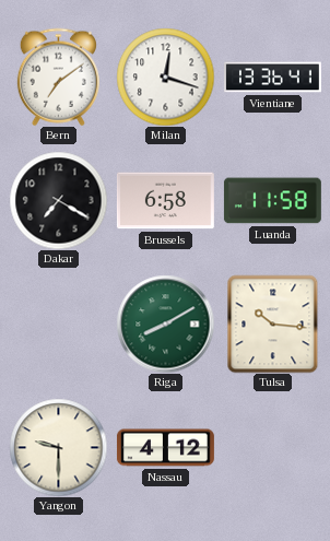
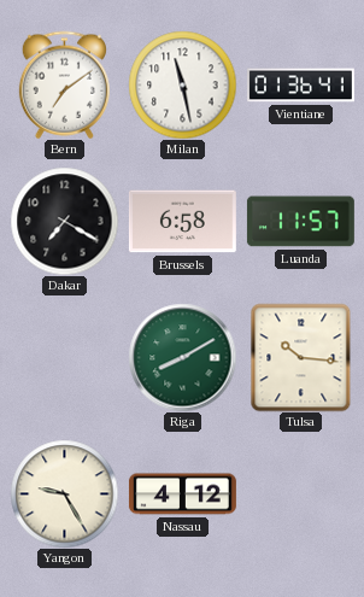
Milan: 12:18 -> 11:28
Vientiane: 13:36 -> 01:36
Luanda: 11:58 -> 11:57
Yangon: 9:30 -> 9:25
